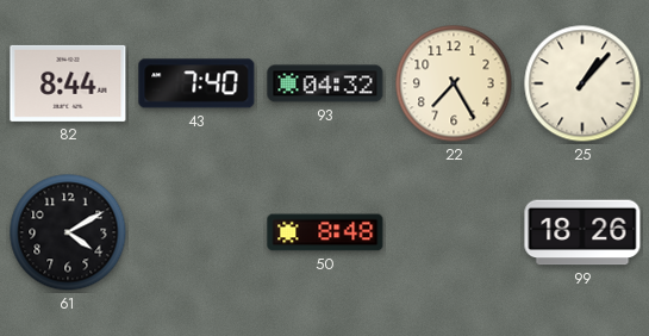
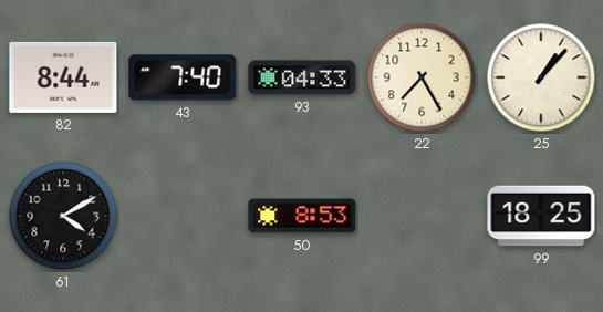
93: 04:32 -> 04:33
50: 8:48 -> 8:53
99: 18:26 -> 18:25
